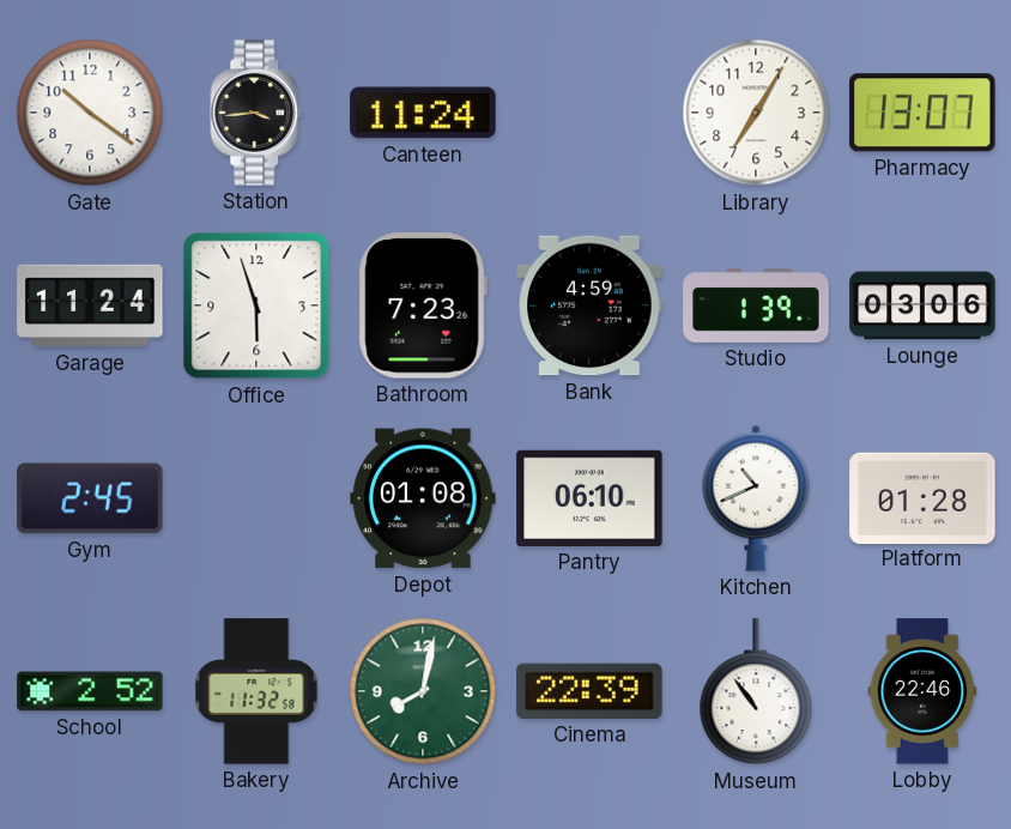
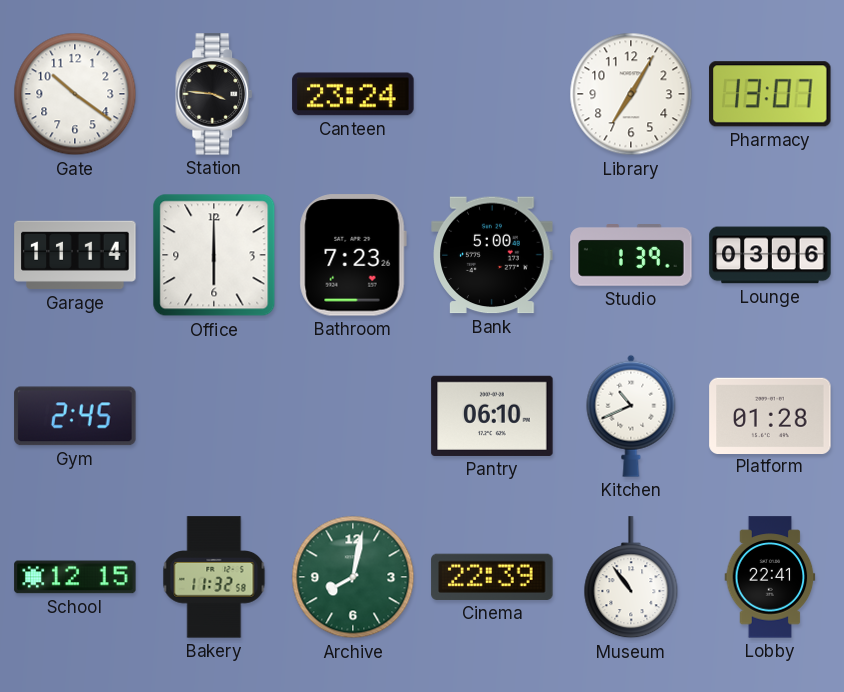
Station: 3:44 -> 3:46
Canteen: 11:24 -> 23:24
Garage: 11:24 -> 11:14
Office: 5:57 -> 6:00
Bank: 4:59 -> 5:00
Depot: 01:08 -> none
School: 2:52 -> 12:15
Lobby: 22:46 -> 22:41
